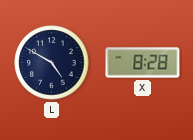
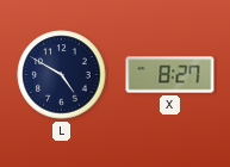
X: 8:28 -> 8:27
